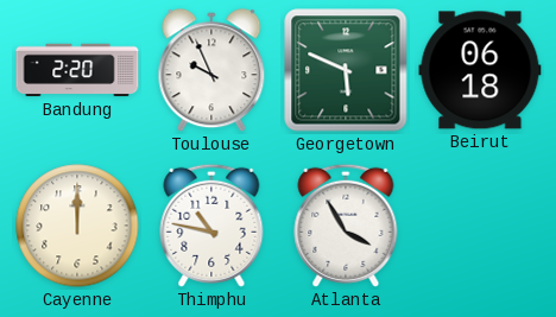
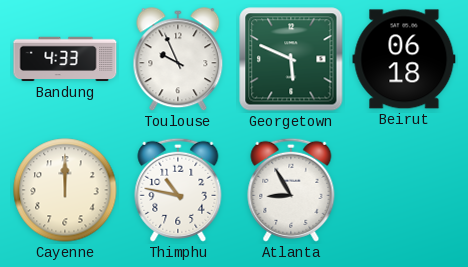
Bandung: 2:20 -> 4:33
Atlanta: 3:55 -> 8:55
